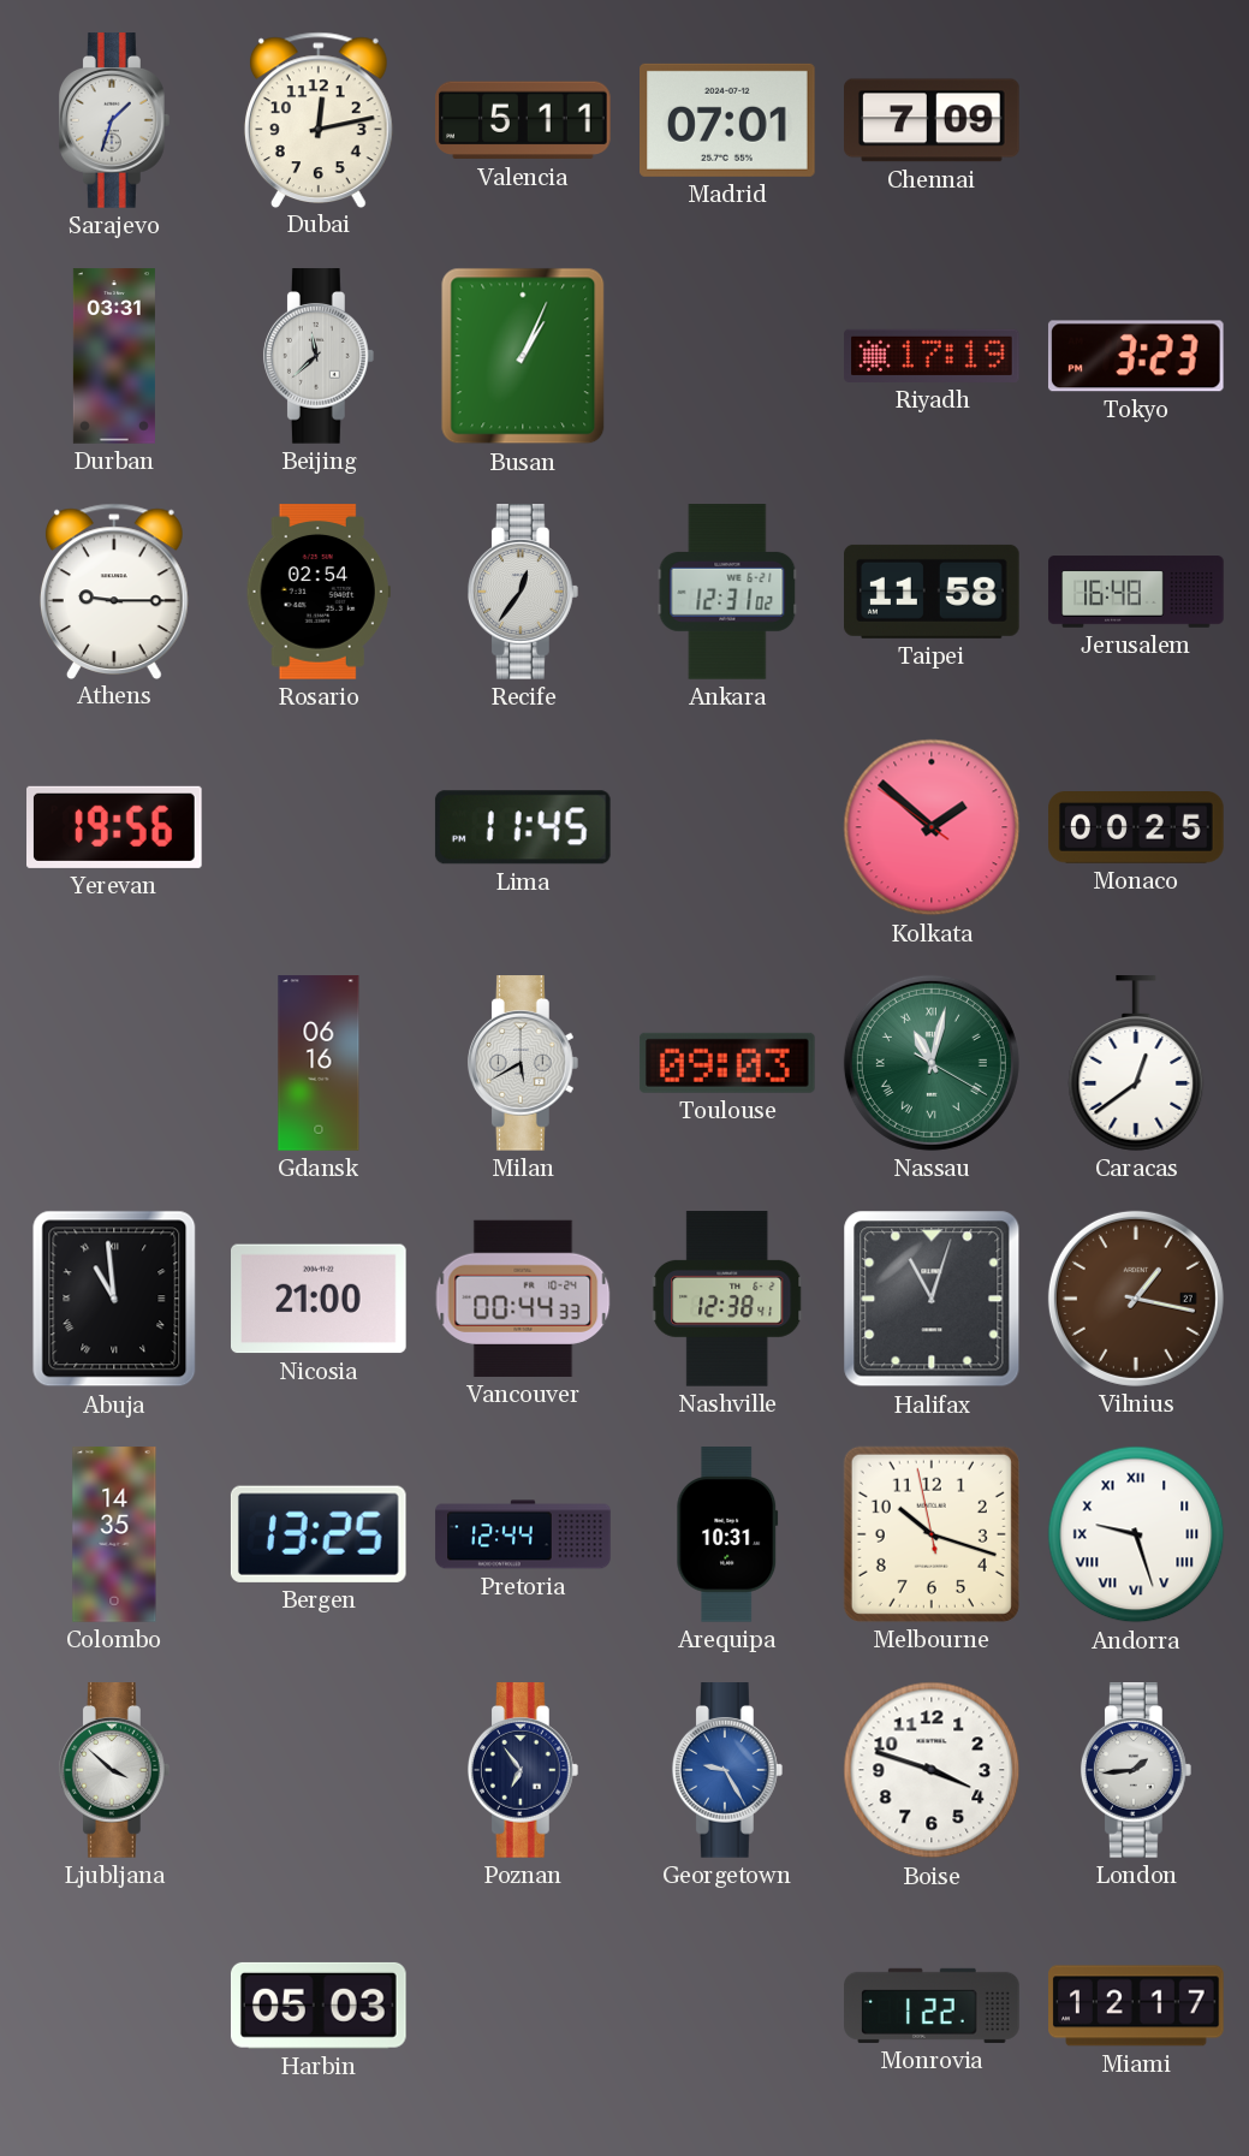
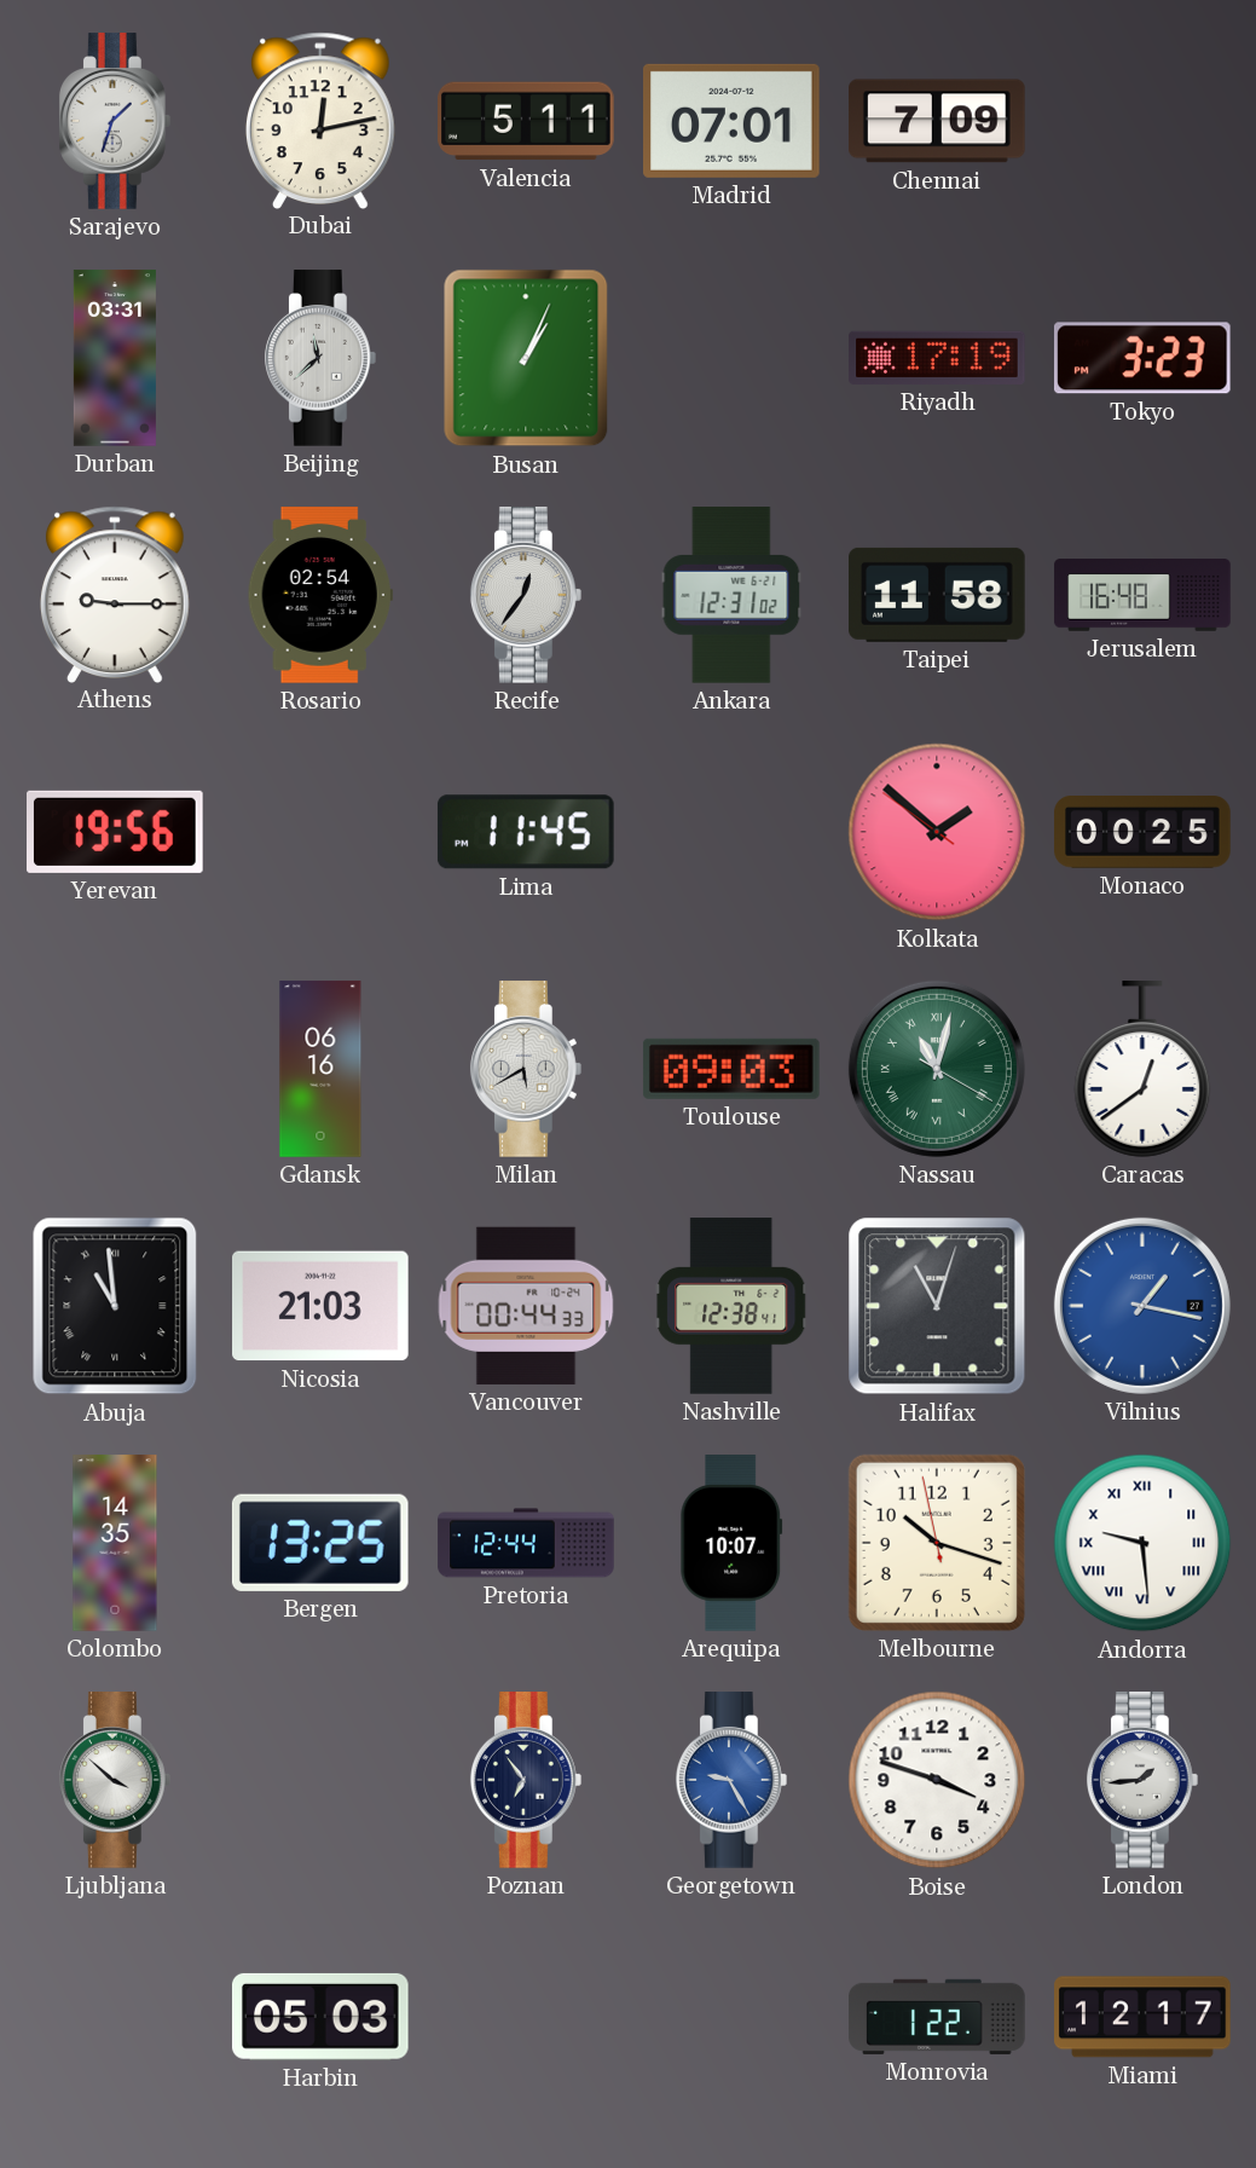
Nicosia: 21:00 -> 21:03
Vilnius dial: brown -> blue
Arequipa: 10:31 -> 10:07
Andorra: 9:27 -> 9:29
